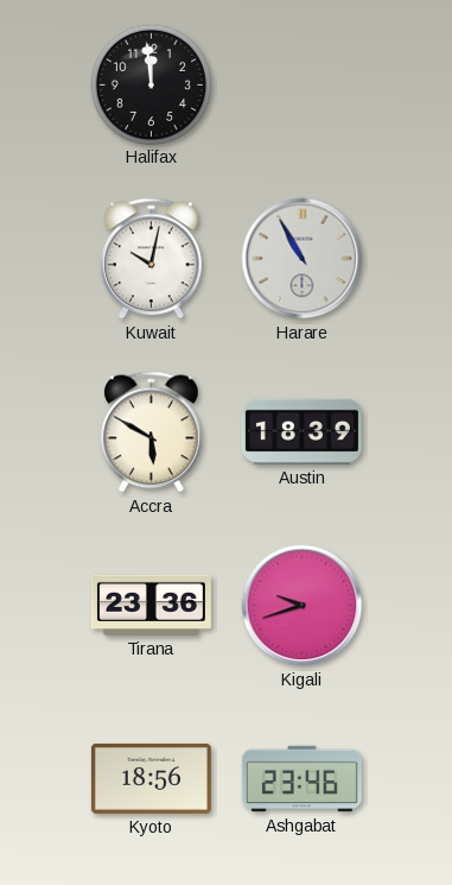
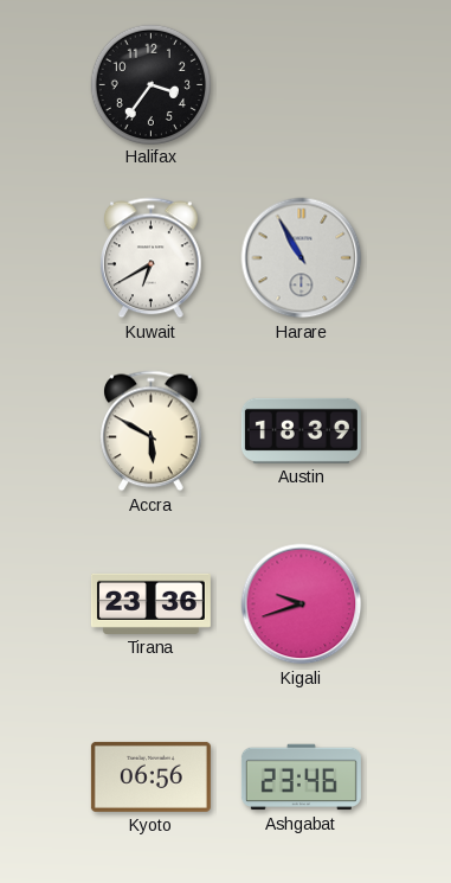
Halifax: 11:59 -> 3:36
Kuwait: 10:02 -> 6:40
Kyoto: 18:56 -> 06:56
